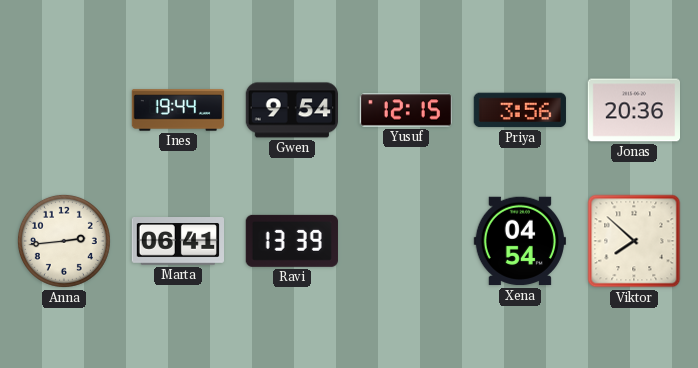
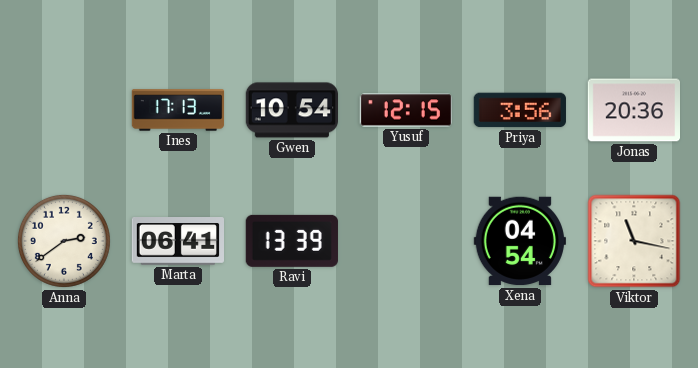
Ines: 19:44 -> 17:13
Gwen: 9:54 -> 10:54
Anna: 2:44 -> 2:39
Viktor: 7:52 -> 11:17
